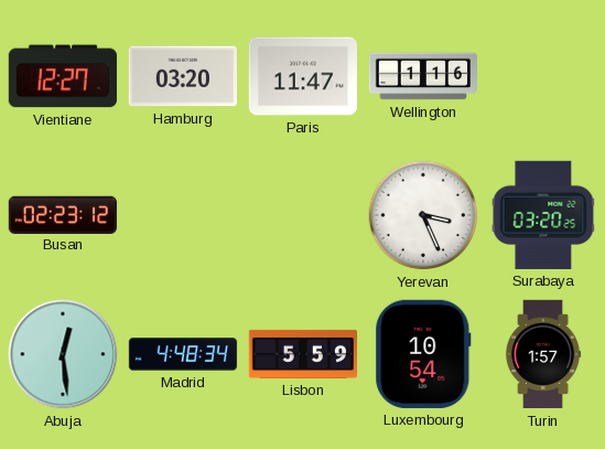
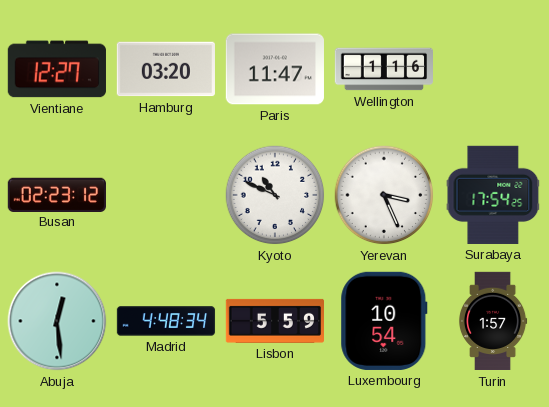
Kyoto: none -> 10:49
Surabaya: 03:20 -> 17:54
